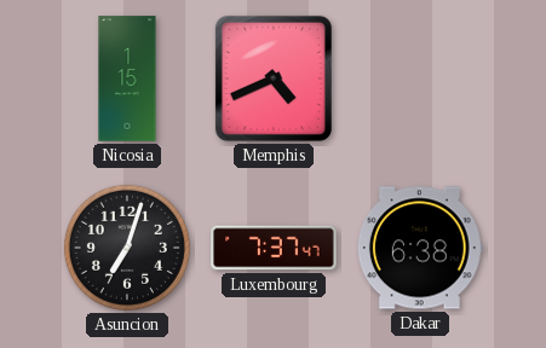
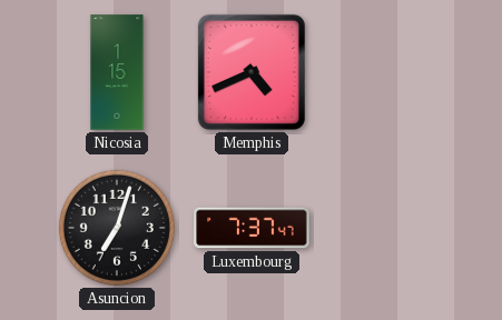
Dakar: 6:38 -> none
